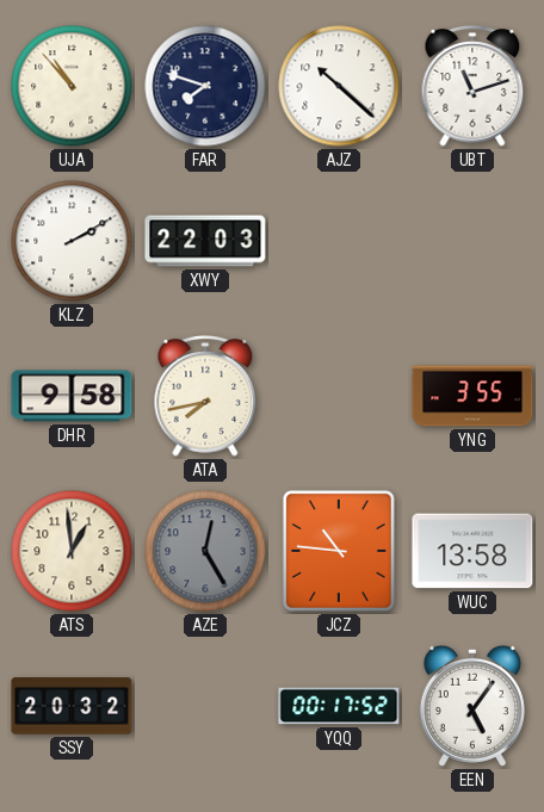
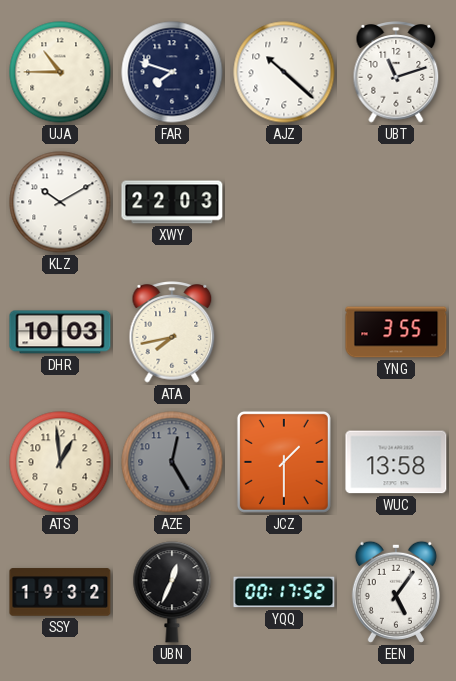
UJA: 10:53 -> 10:45
KLZ: 2:10 -> 10:10
DHR: 9:58 -> 10:03
JCZ: 10:46 -> 1:30
SSY: 20:32 -> 19:32
UBN: none -> 12:34
